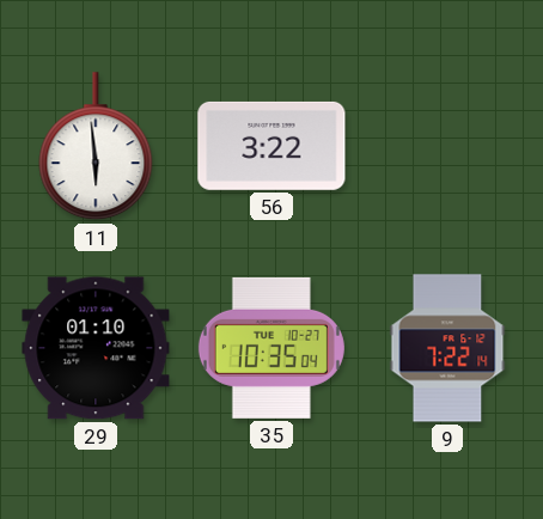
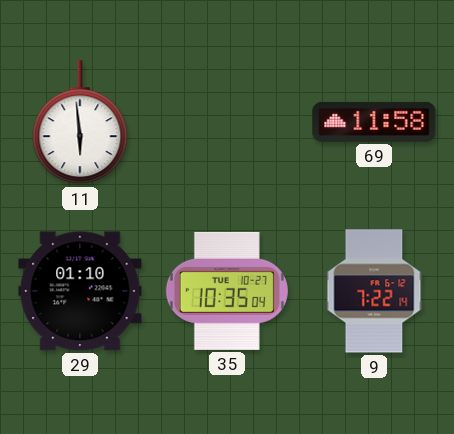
56: 3:22 -> none
69: none -> 11:58
